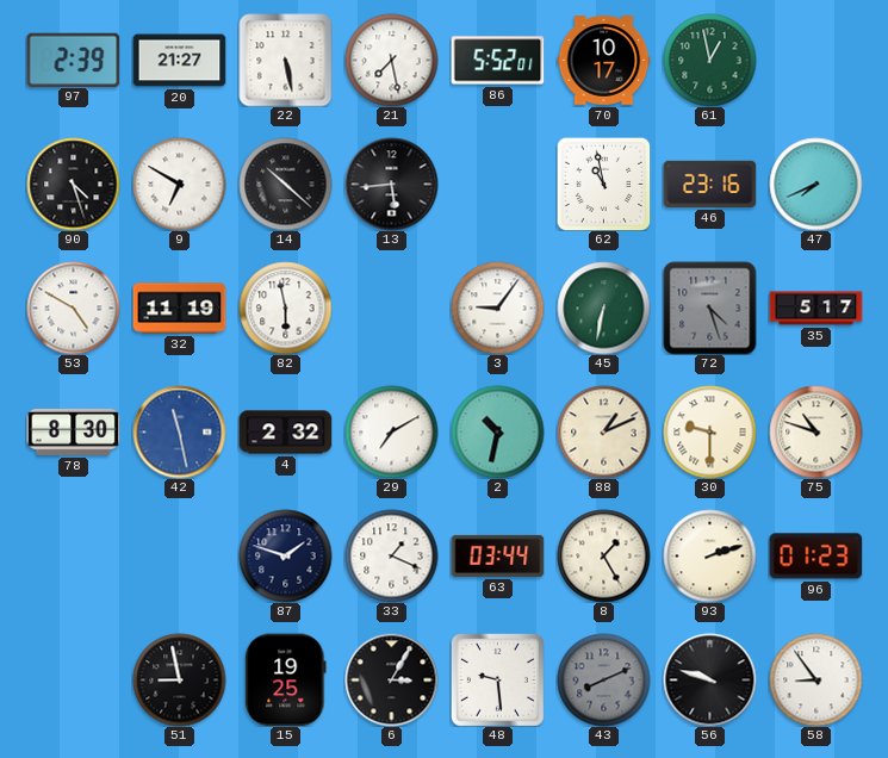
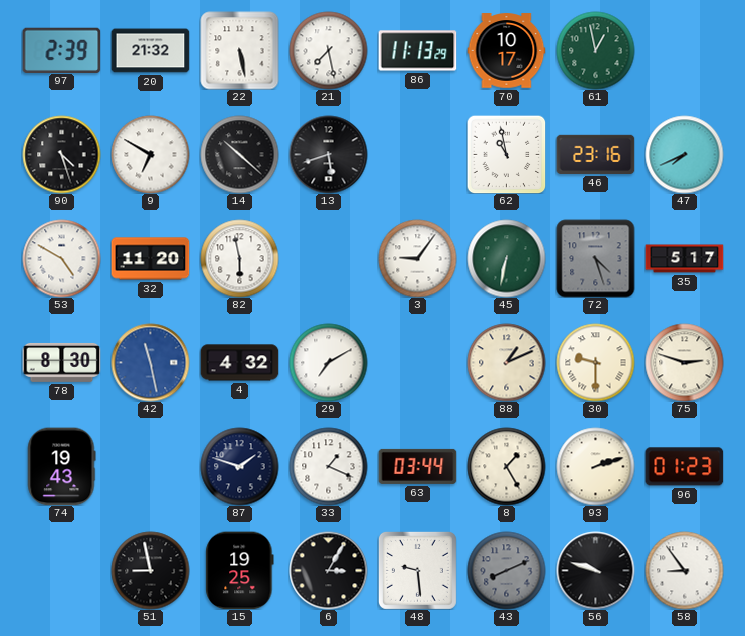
20: 21:27 -> 21:32
86: 5:52 -> 11:13
13: 5:44 -> 5:42
32: 11:19 -> 11:20
4: 2:32 -> 4:32
2: 10:32 -> none
75: 10:48 -> 2:48
74: none -> 19:43
